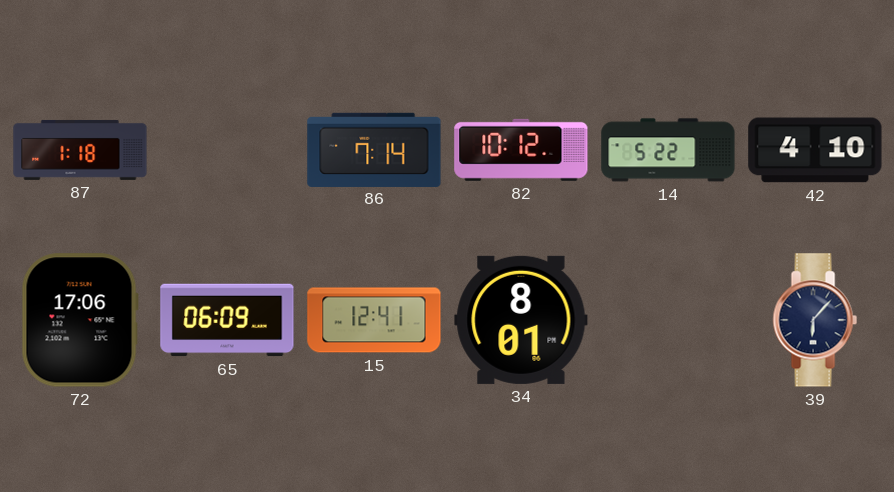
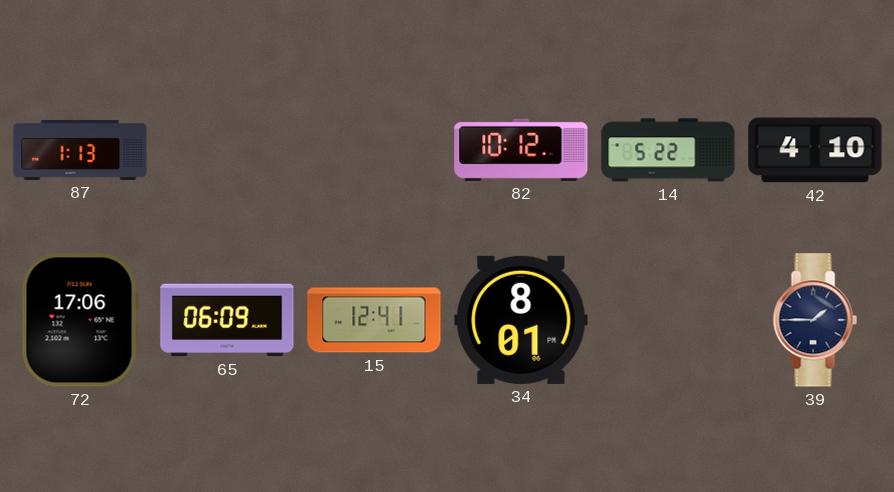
87: 1:18 -> 1:13
86: 7:14 -> none
39: 6:07 -> 1:45
